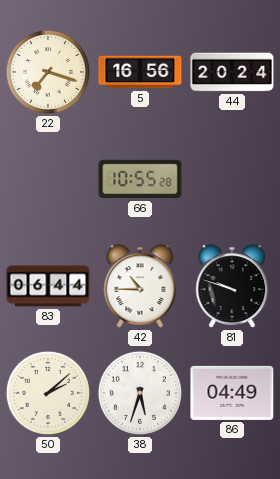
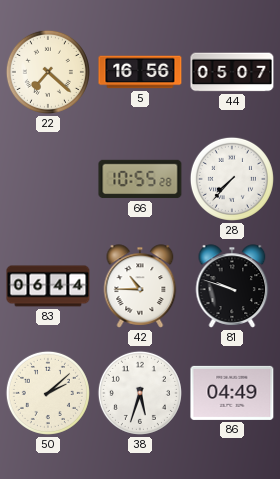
22: 7:18 -> 7:22
44: 20:24 -> 05:07
28: none -> 7:37
